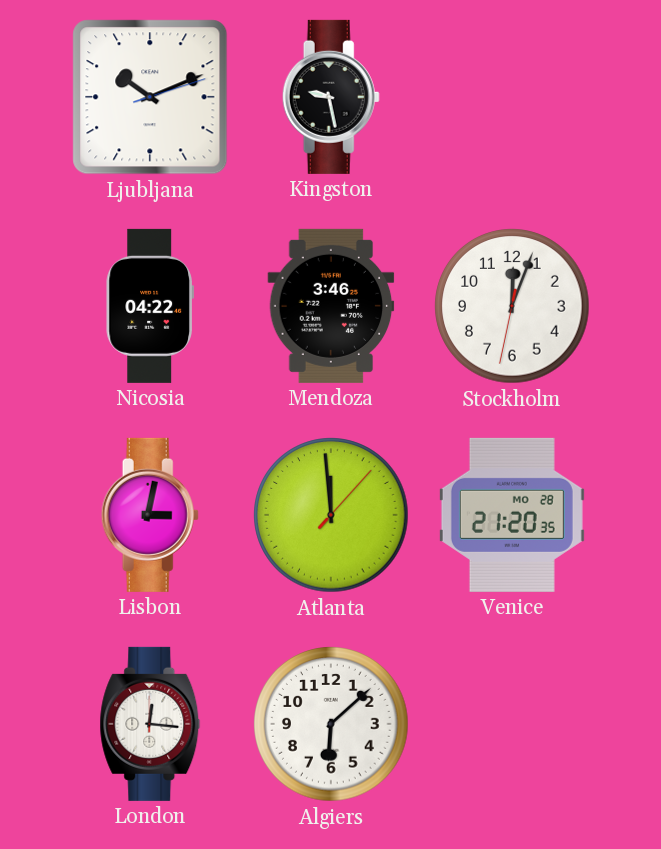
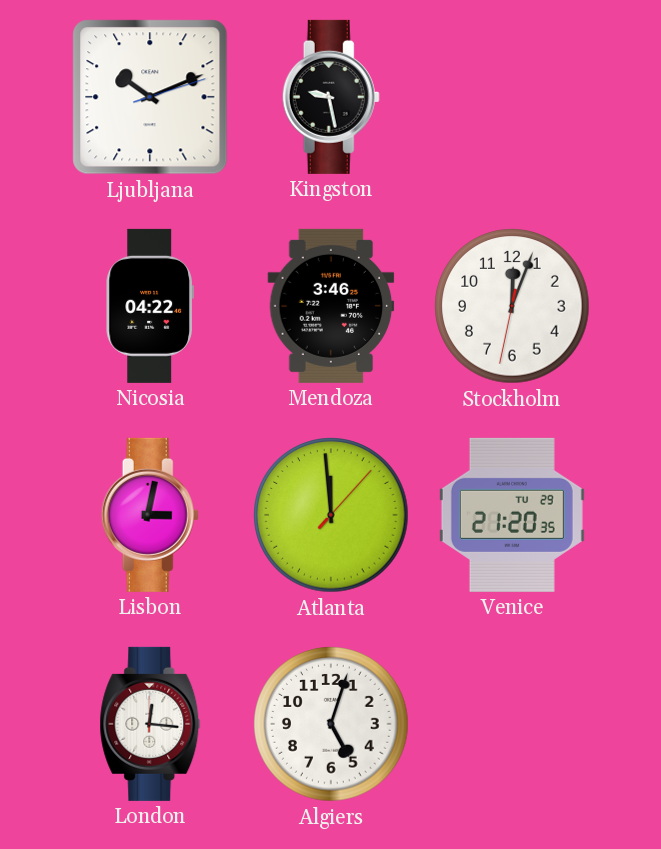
Venice date: MO 28 -> TU 29
Algiers: 6:08 -> 5:03
